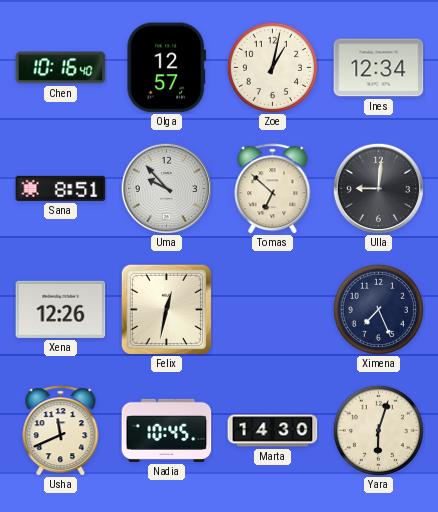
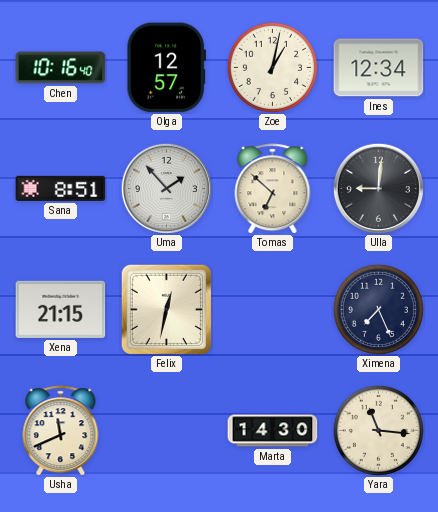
Uma: 9:53 -> 1:53
Xena: 12:26 -> 21:15
Nadia: 10:45 -> none
Yara: 6:03 -> 11:16
